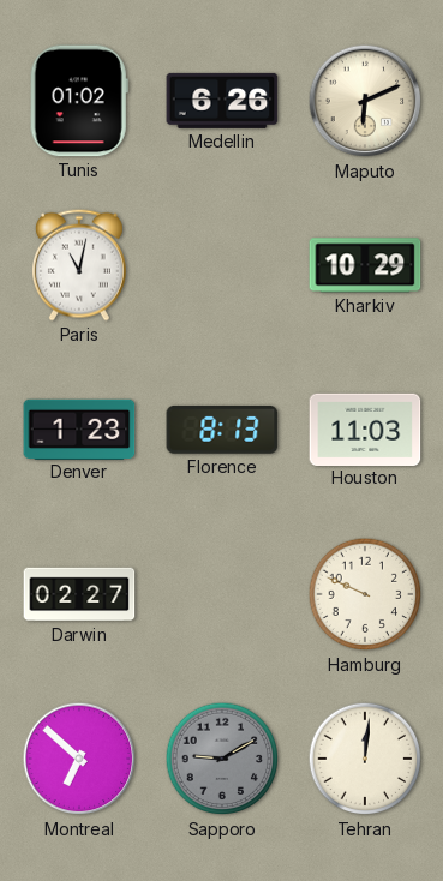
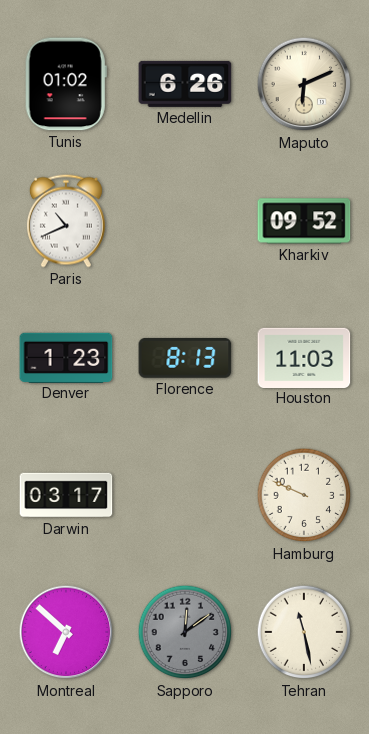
Paris: 11:02 -> 10:41
Kharkiv: 10:29 -> 09:52
Darwin: 02:27 -> 03:17
Sapporo: 9:10 -> 12:09
Tehran: 12:01 -> 11:28
